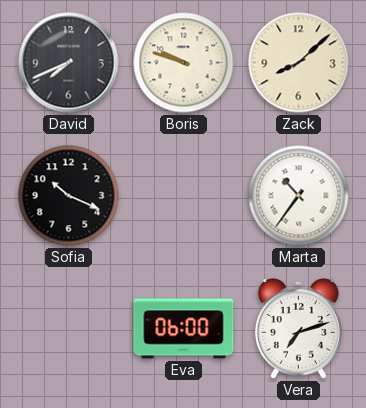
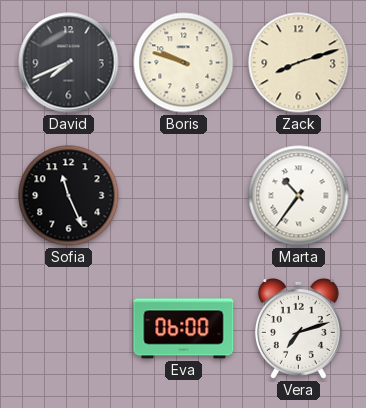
Zack: 8:08 -> 8:12
Sofia: 10:19 -> 11:26
